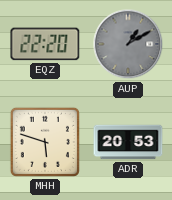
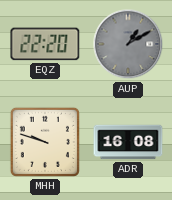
MHH: 5:48 -> 9:48
ADR: 20:53 -> 16:08
